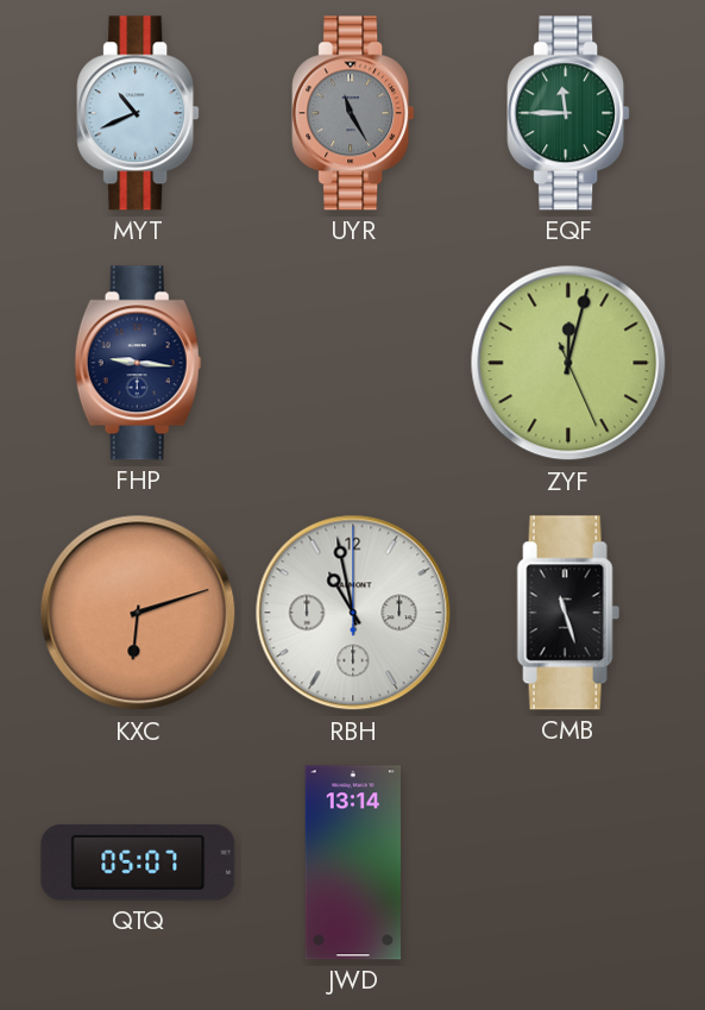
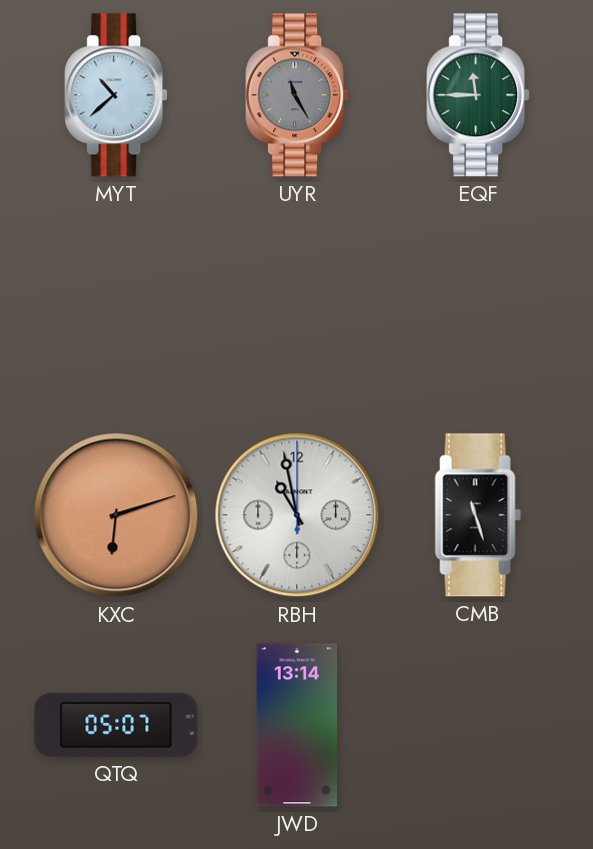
MYT: 10:41 -> 10:38
FHP: 9:16 -> none
ZYF: 12:02 -> none
